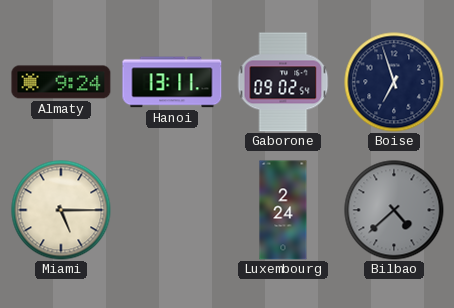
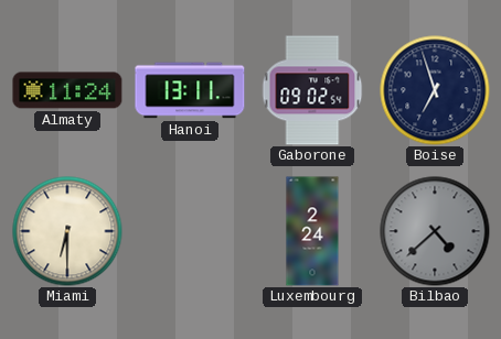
Almaty: 9:24 -> 11:24
Miami: 5:15 -> 6:30
